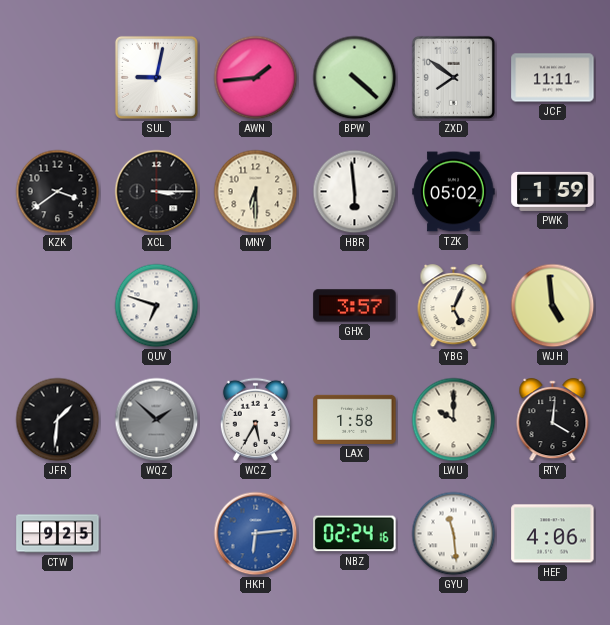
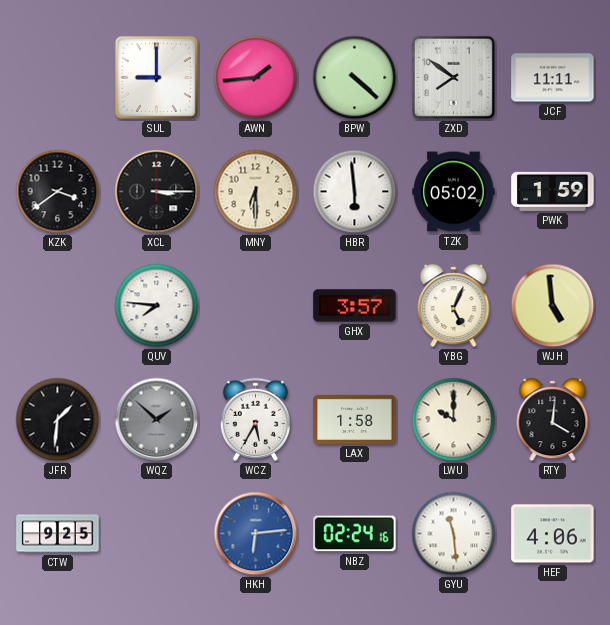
SUL: 9:02 -> 9:00
QUV: 6:48 -> 7:46
